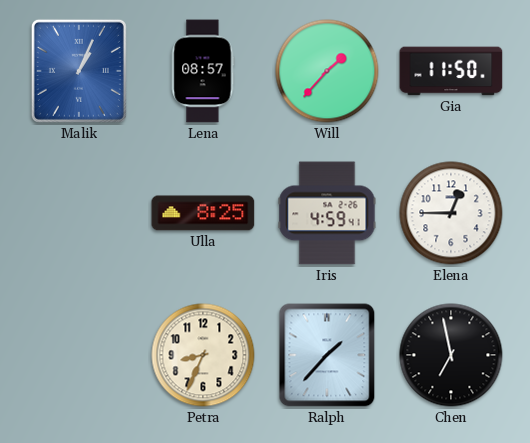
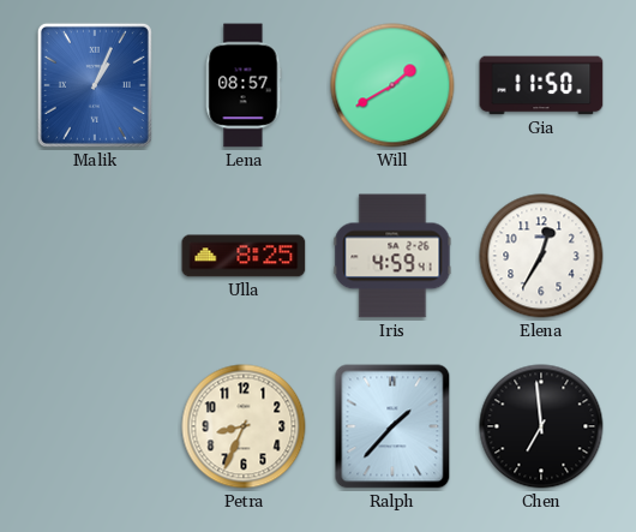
Will: 1:37 -> 1:40
Elena: 12:45 -> 12:35
Chen: 6:58 -> 6:59
